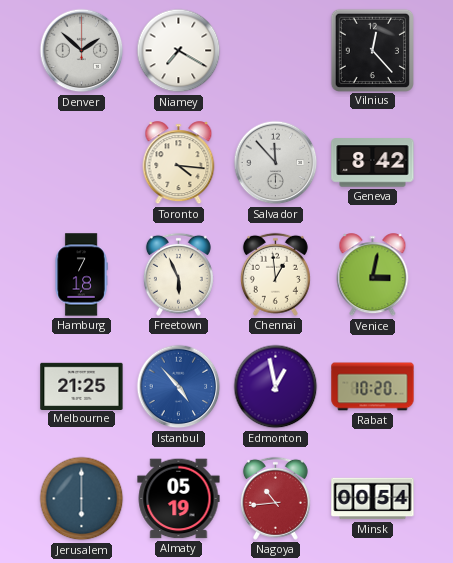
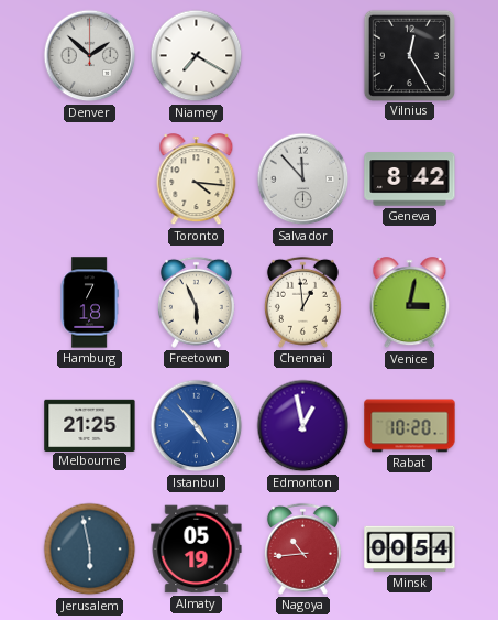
Vilnius: 12:23 -> 12:25
Jerusalem: 6:00 -> 5:58
